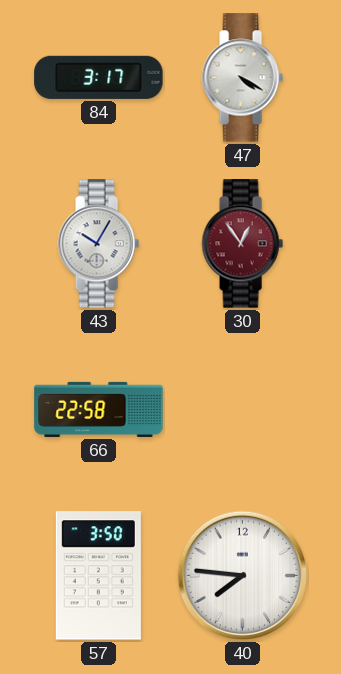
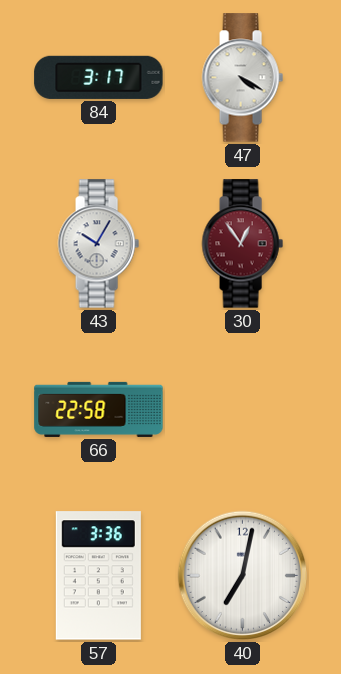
57: 3:50 -> 3:36
40: 7:46 -> 7:02
